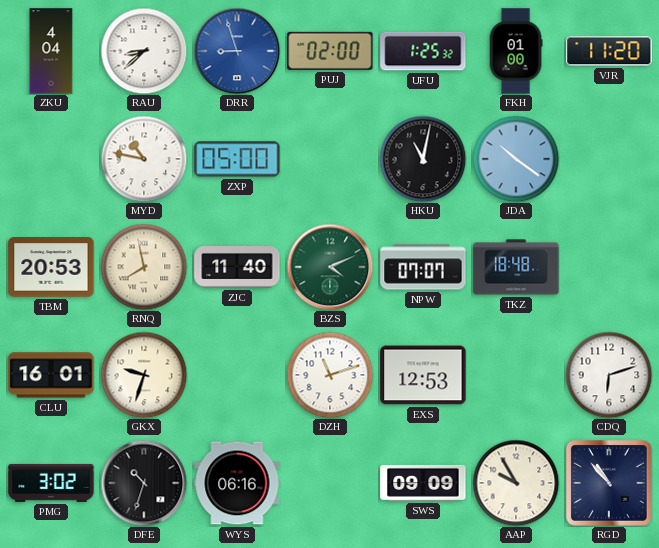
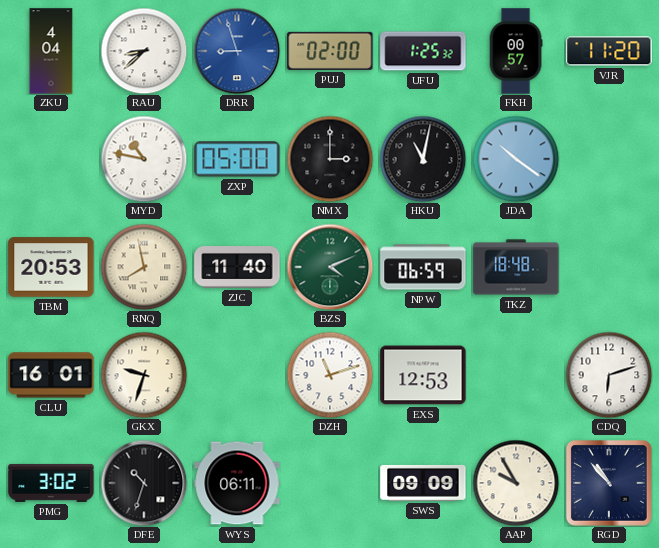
FKH: 01:00 -> 00:57
NMX: none -> 3:00
NPW: 07:07 -> 06:59
WYS: 06:16 -> 06:11
